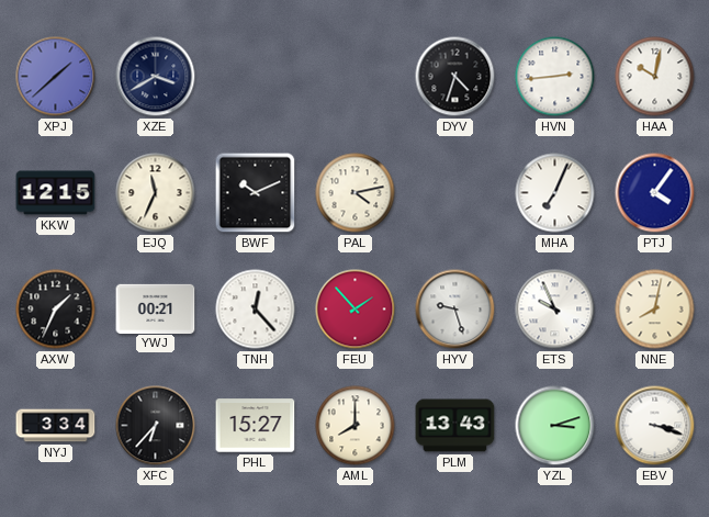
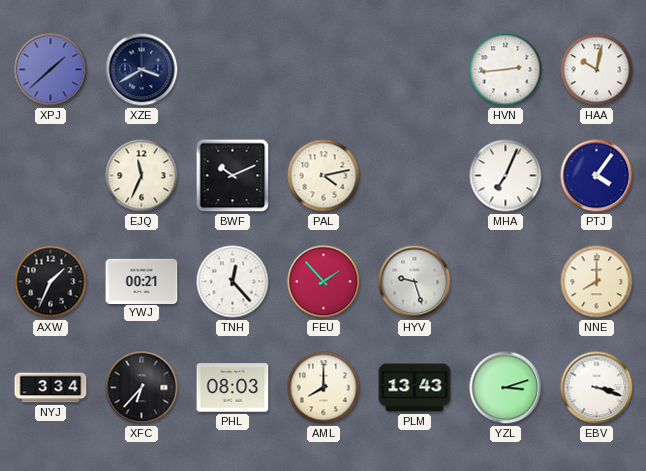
DYV: 4:33 -> none
KKW: 12:15 -> none
ETS: 9:56 -> none
NNE: 8:02 -> 8:00
PHL: 15:27 -> 08:03
